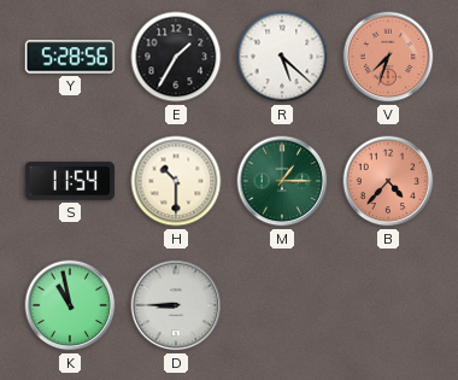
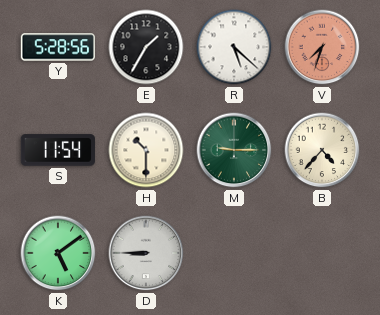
M: 1:15 -> 9:15
B dial: salmon -> cream
K: 10:58 -> 5:09
